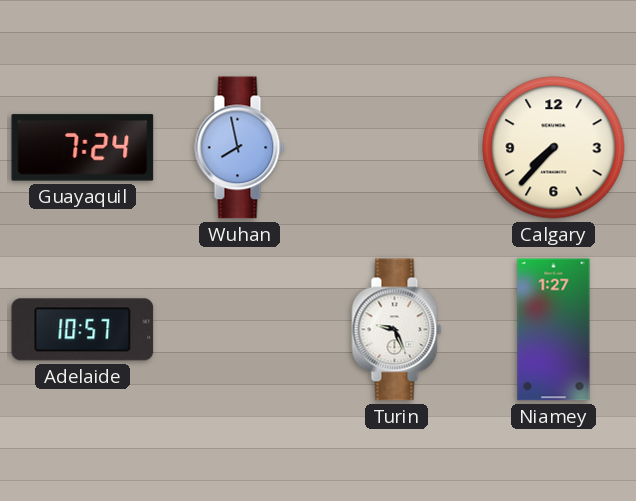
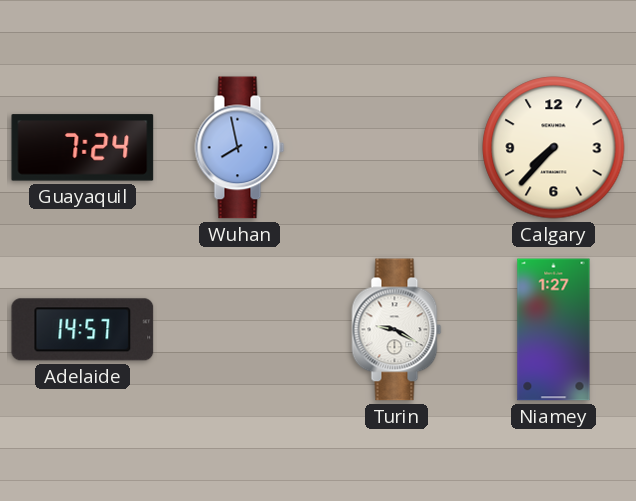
Adelaide: 10:57 -> 14:57
Turin: 9:26 -> 9:20
